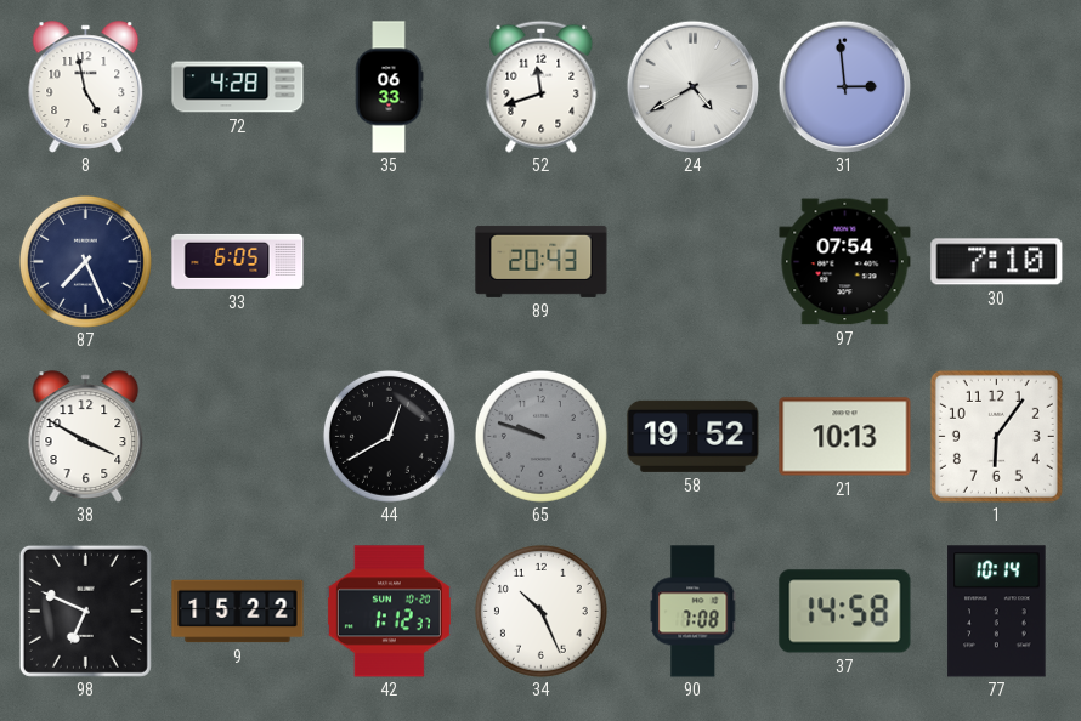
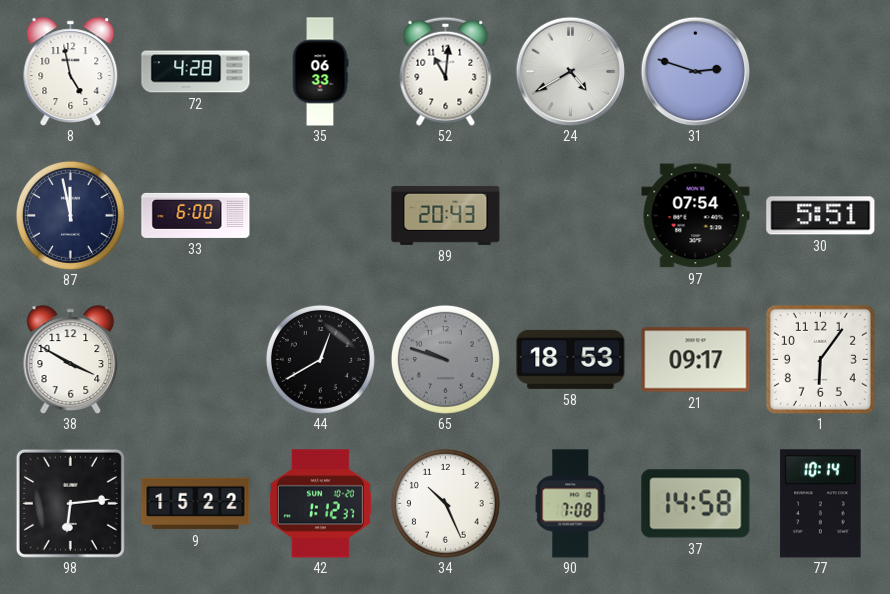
52: 11:42 -> 11:01
31: 2:59 -> 2:48
87: 7:26 -> 11:58
33: 6:05 -> 6:00
30: 7:10 -> 5:51
58: 19:52 -> 18:53
21: 10:13 -> 09:17
98: 6:49 -> 6:14
